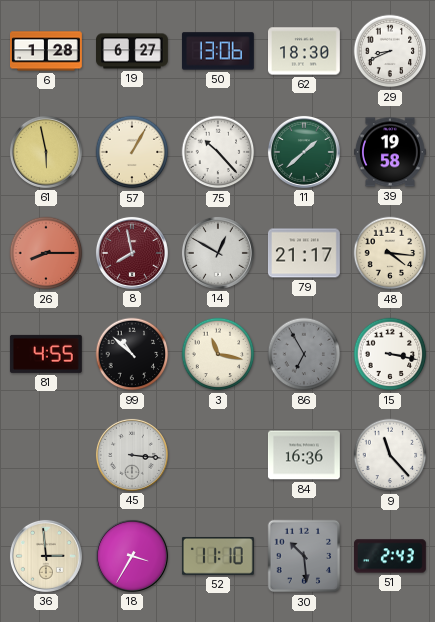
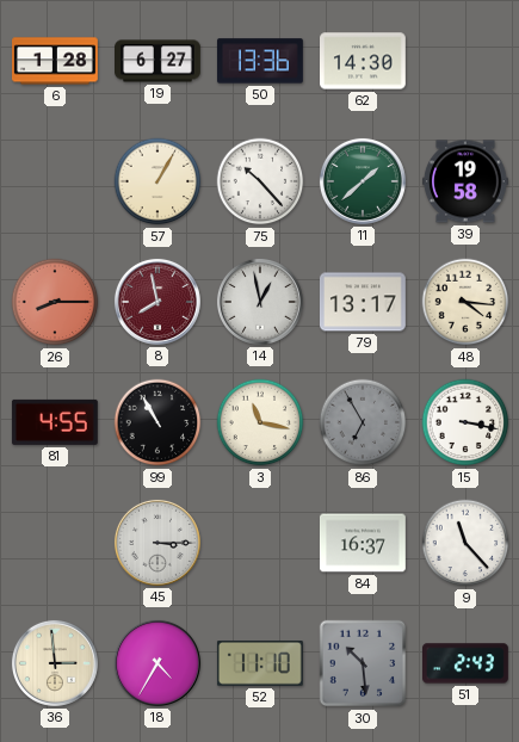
50: 13:06 -> 13:36
62: 18:30 -> 14:30
29: 8:41 -> none
61: 5:58 -> none
14: 12:50 -> 12:58
79: 21:17 -> 13:17
99: 10:52 -> 10:55
45: 3:16 -> 3:15
84: 16:36 -> 16:37
18: 3:35 -> 4:35
